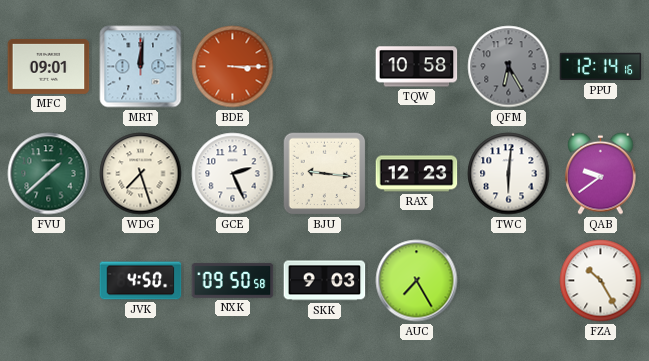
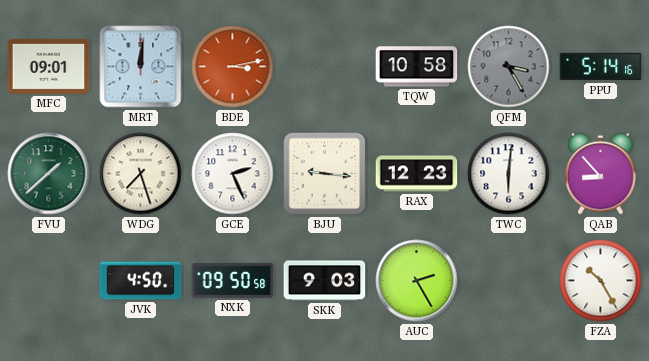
BDE: 3:15 -> 3:13
QFM: 6:25 -> 3:25
PPU: 12:14 -> 5:14
QAB: 9:39 -> 8:53
AUC: 7:25 -> 2:25
